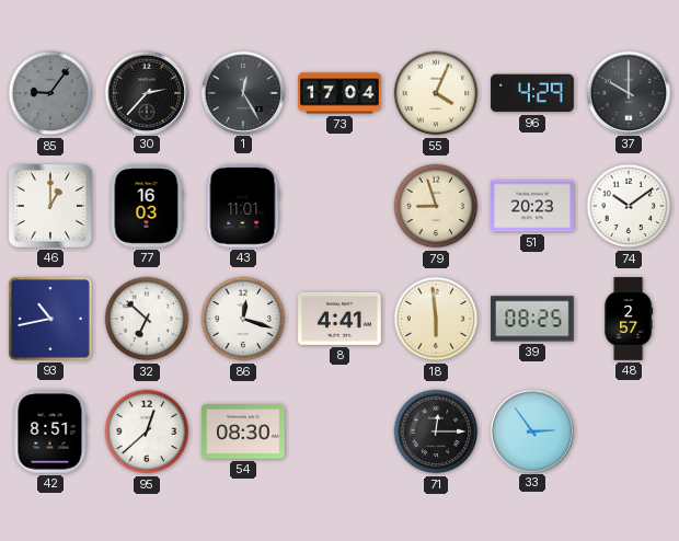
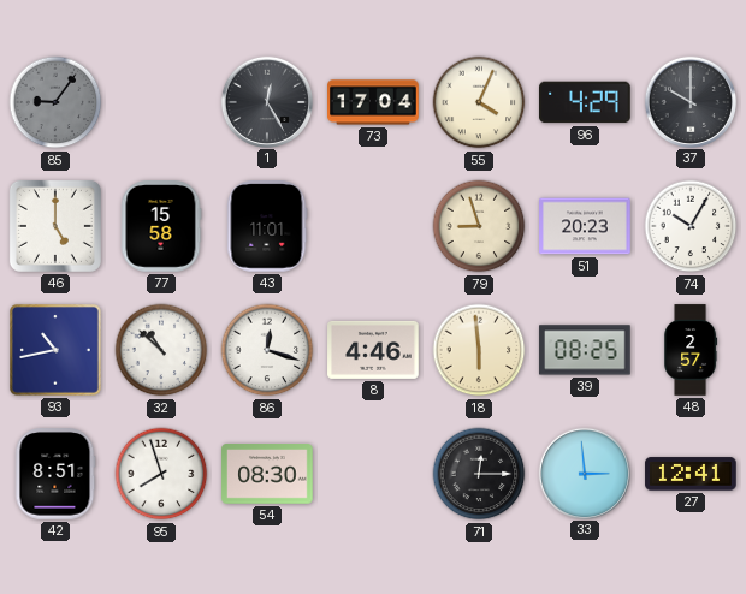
30: 2:37 -> none
46: 1:00 -> 5:00
77: 16:03 -> 15:58
74: 10:09 -> 10:05
32: 6:52 -> 10:52
8: 4:41 -> 4:46
95: 12:38 -> 7:57
33: 2:54 -> 2:59
27: none -> 12:41
